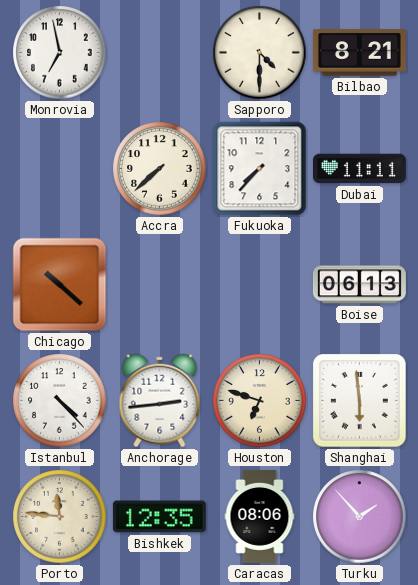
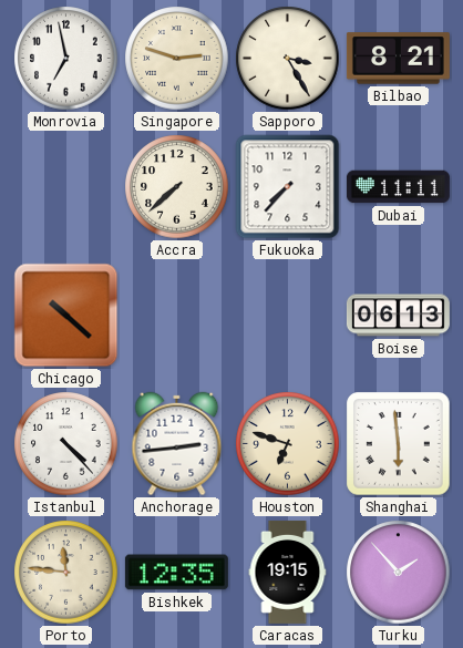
Singapore: none -> 2:48
Sapporo: 4:30 -> 3:25
Caracas: 08:06 -> 19:15
